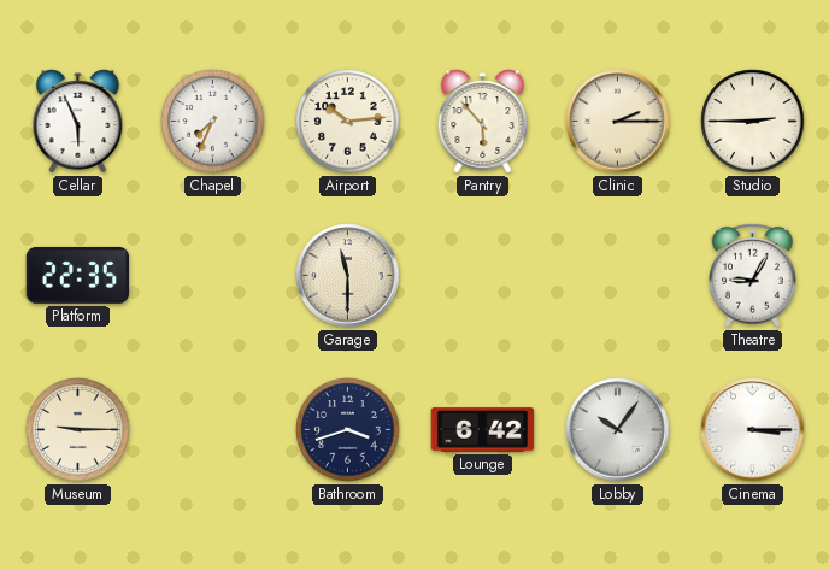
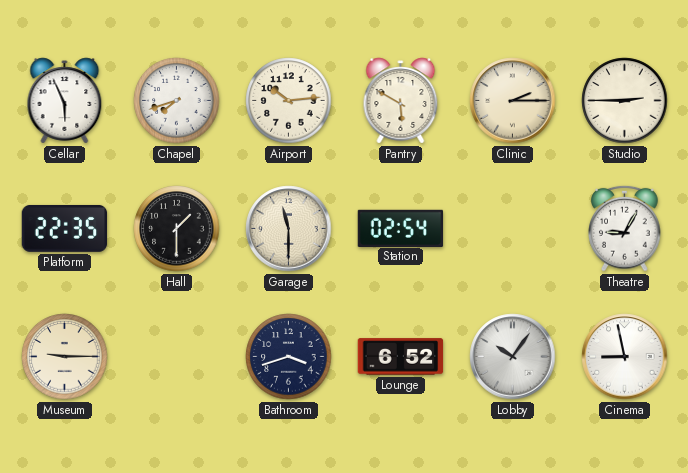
Chapel: 7:34 -> 7:42
Pantry: 5:53 -> 5:50
Hall: none -> 1:30
Station: none -> 02:54
Lounge: 6:42 -> 6:52
Cinema: 3:15 -> 8:58
